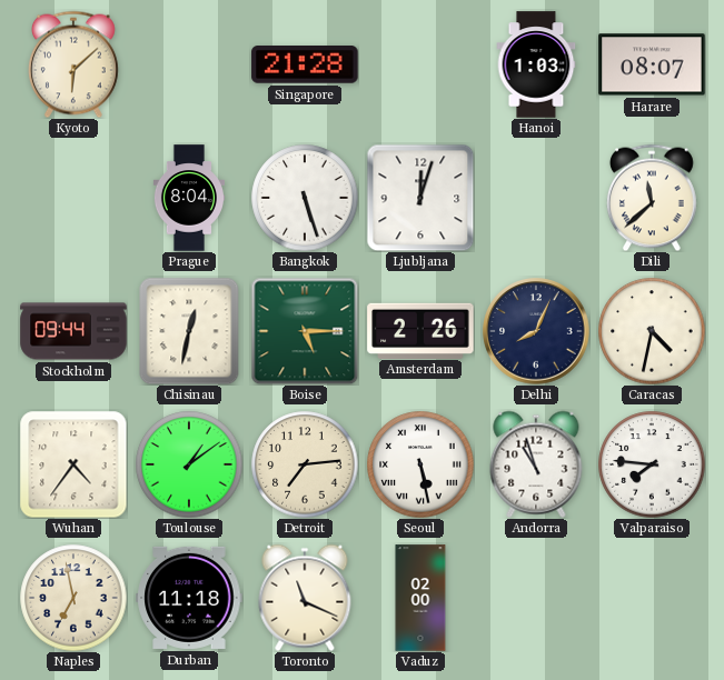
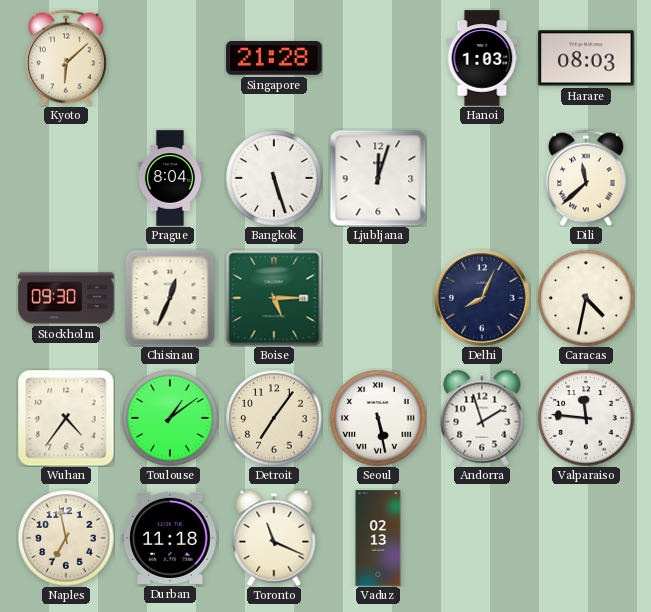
Harare: 08:07 -> 08:03
Stockholm: 09:44 -> 09:30
Chisinau: 12:32 -> 12:34
Amsterdam: 2:26 -> none
Detroit: 7:14 -> 7:06
Andorra: 10:57 -> 1:57
Valparaiso: 7:46 -> 11:46
Vaduz: 02:00 -> 02:13
